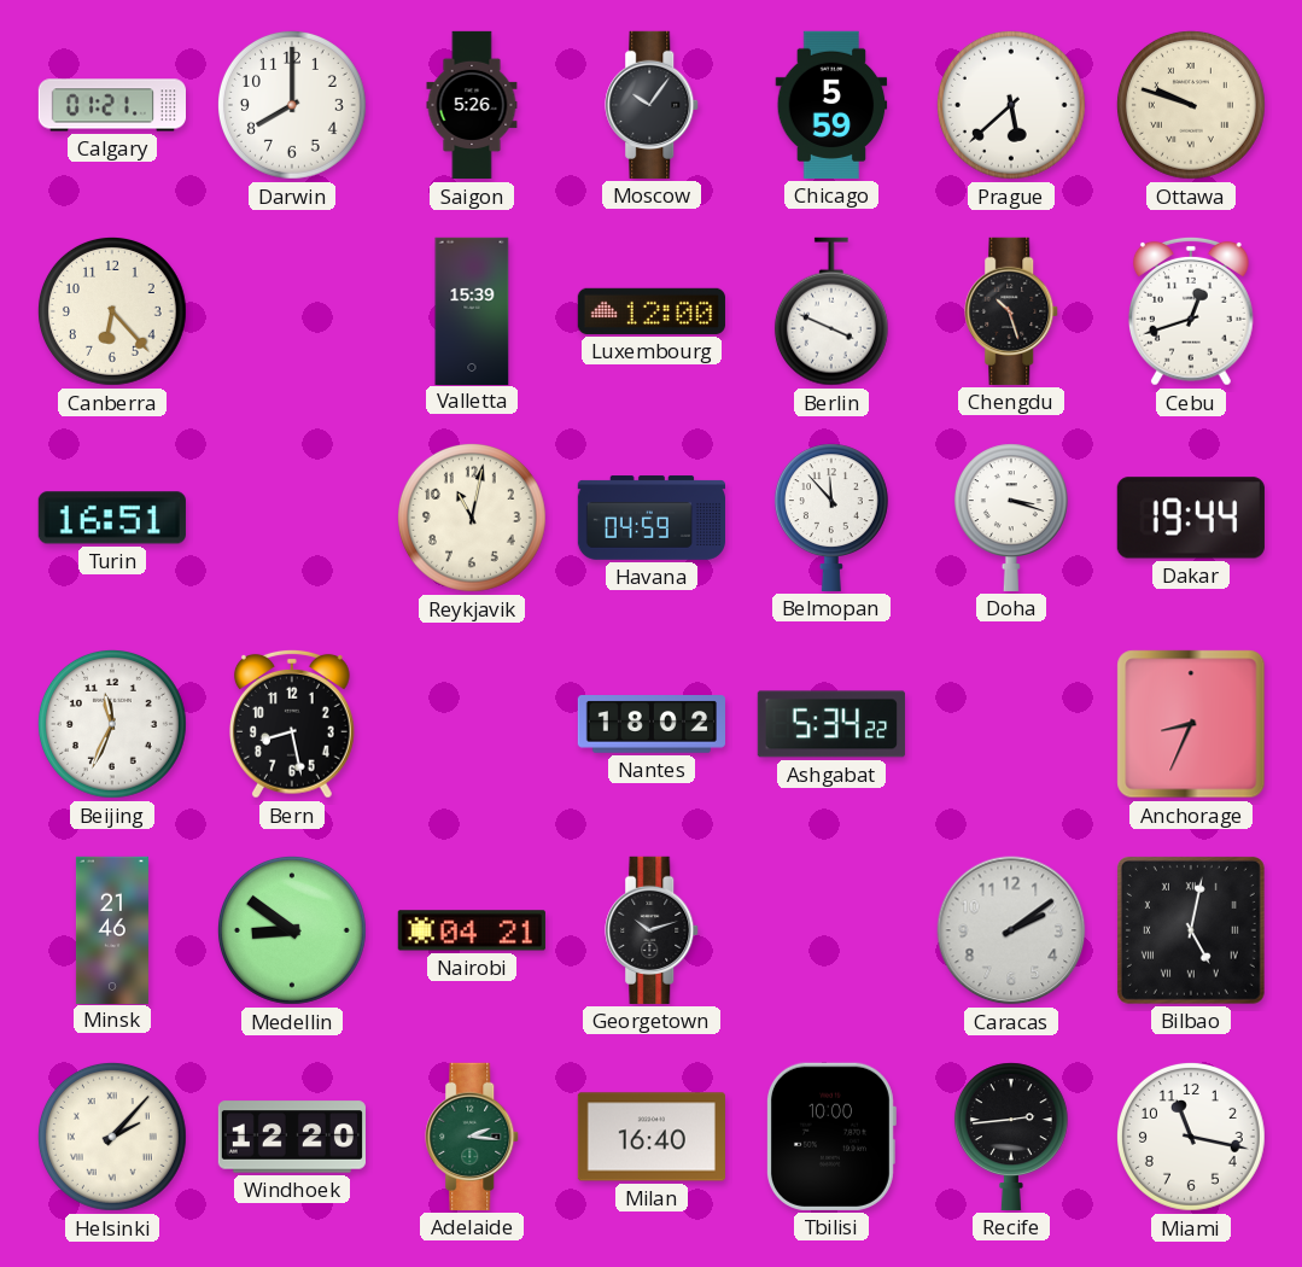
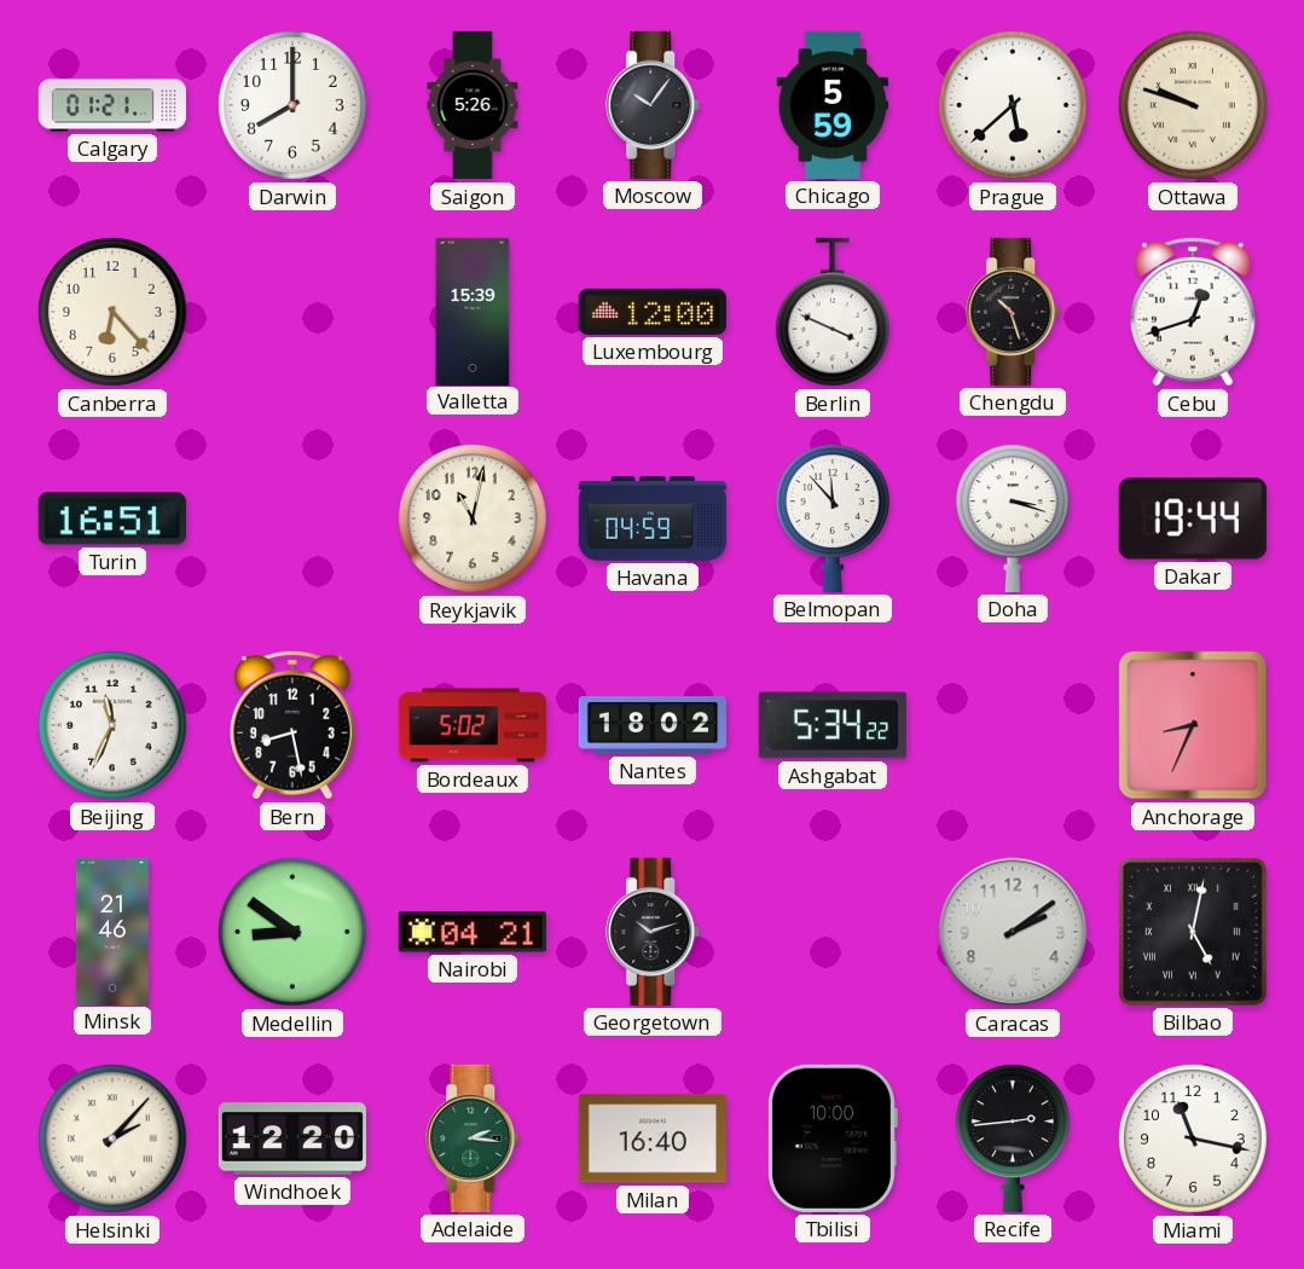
Bordeaux: none -> 5:02
